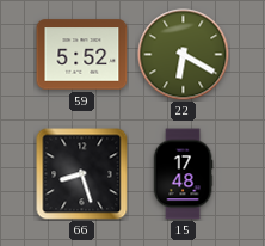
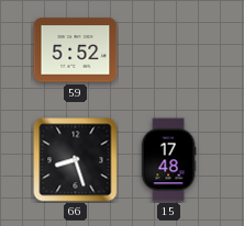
22: 6:20 -> none
